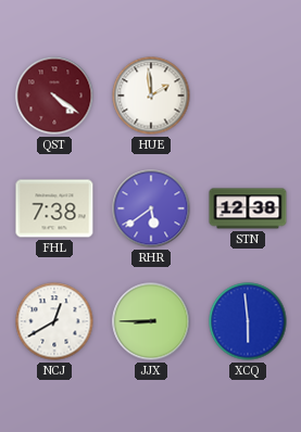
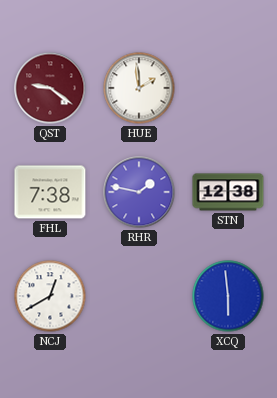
QST: 4:21 -> 9:21
RHR: 5:39 -> 1:47
JJX: 8:45 -> none
